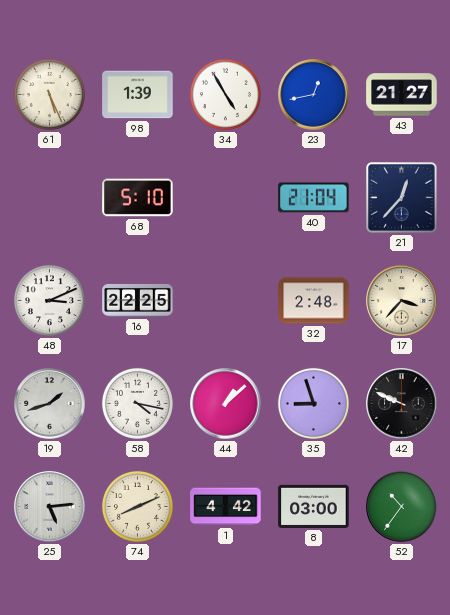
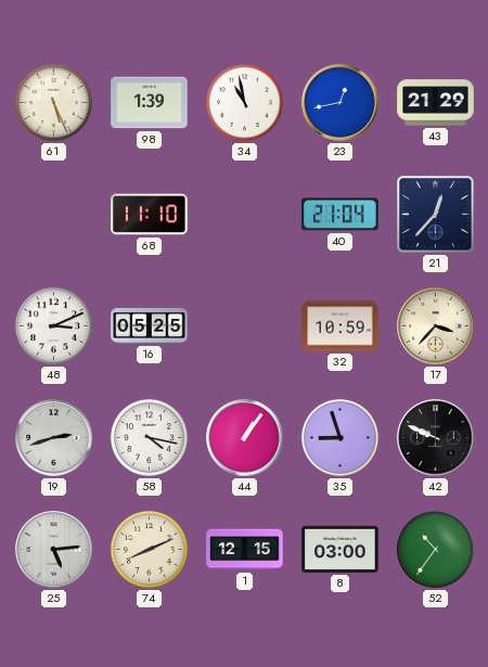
34: 4:55 -> 10:58
43: 21:27 -> 21:29
68: 5:10 -> 11:10
16: 22:25 -> 05:25
32: 2:48 -> 10:59
19: 1:42 -> 2:42
44: 1:08 -> 1:06
1: 4:42 -> 12:15
